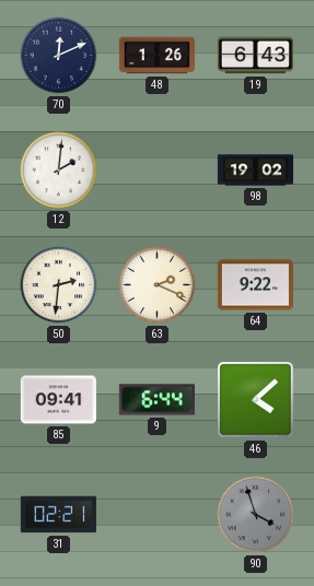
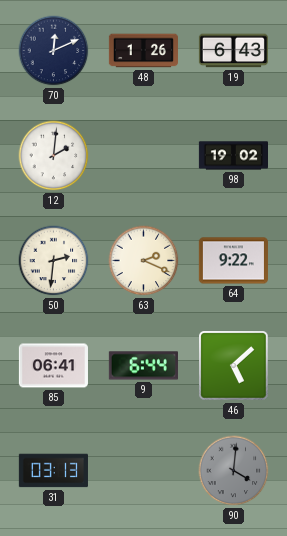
85: 09:41 -> 06:41
46: 4:08 -> 5:08
31: 02:21 -> 03:13
90: 3:57 -> 4:01
